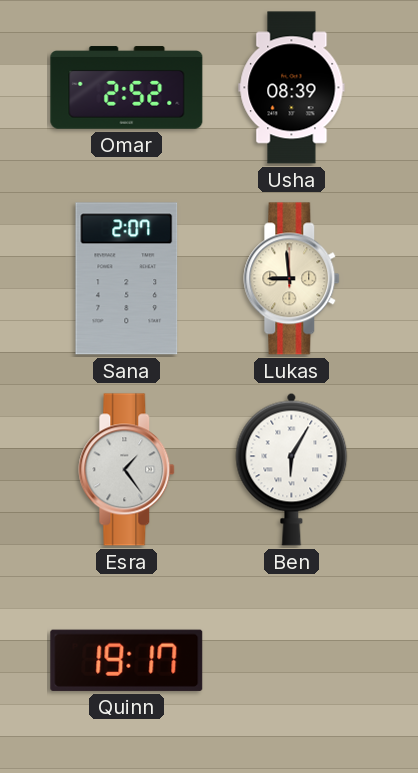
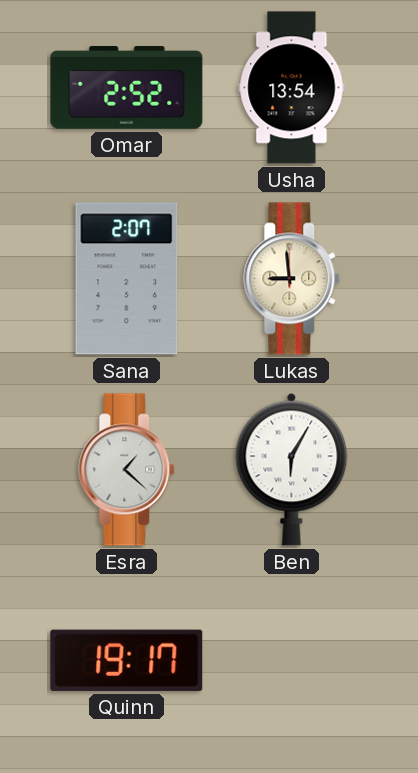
Usha: 08:39 -> 13:54
Esra: 1:24 -> 1:22
